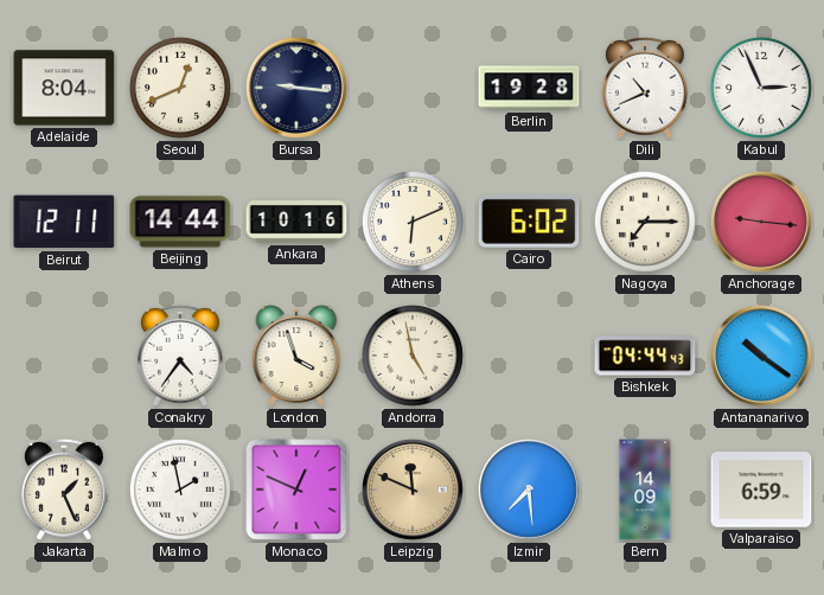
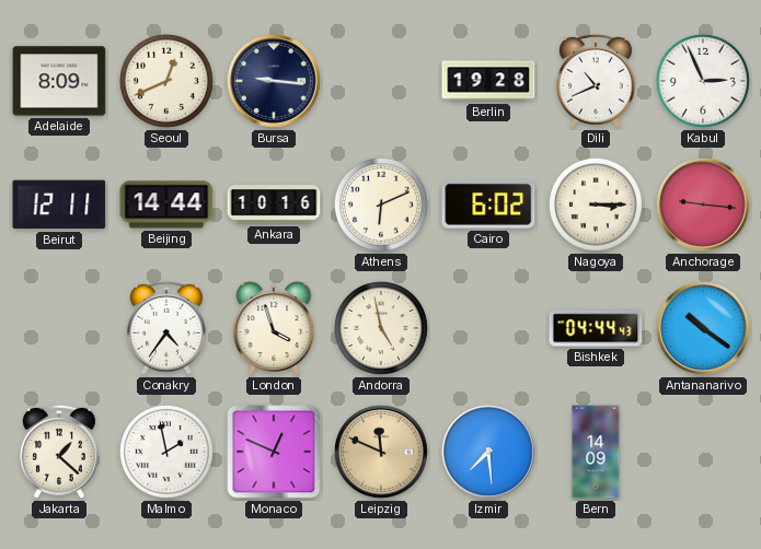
Adelaide: 8:04 -> 8:09
Nagoya: 7:15 -> 3:15
Jakarta: 1:26 -> 1:22
Valparaiso: 6:59 -> none
